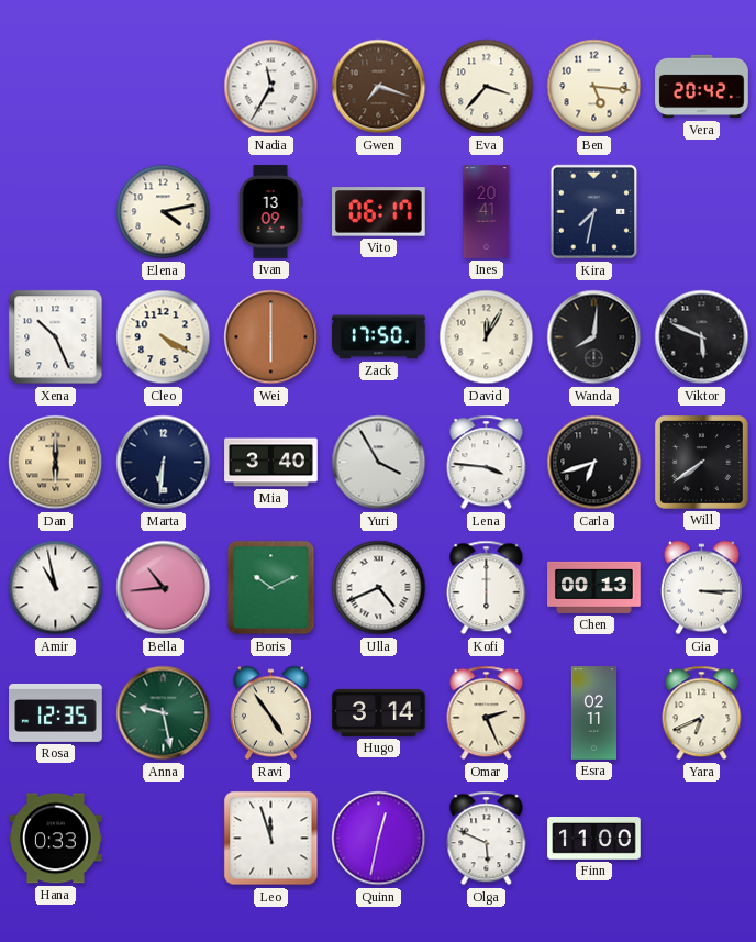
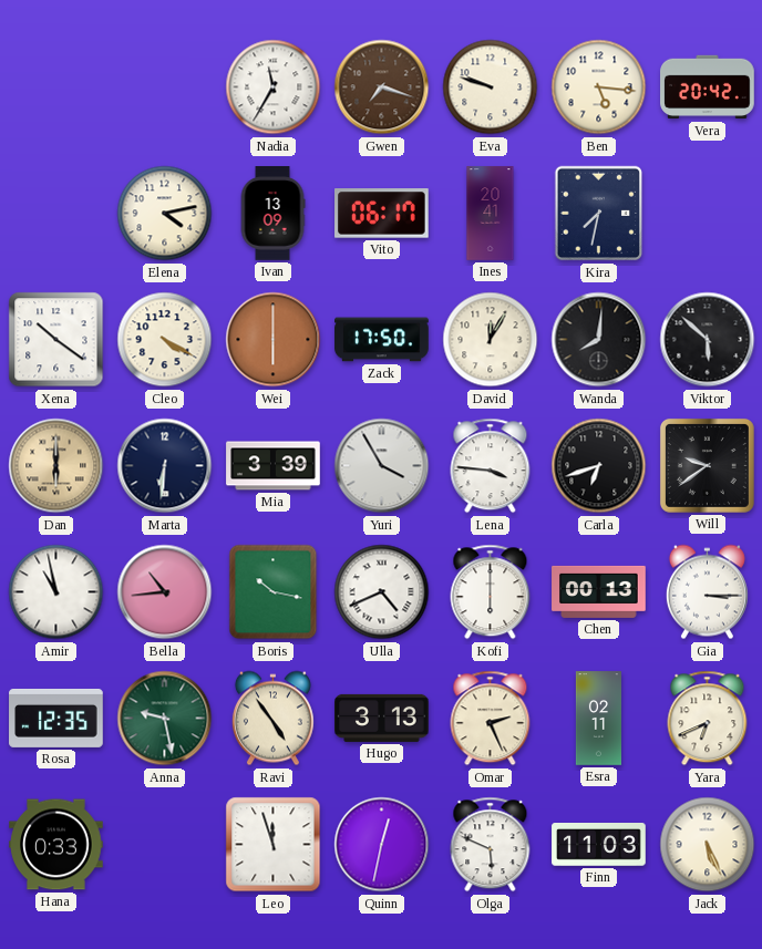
Eva: 3:37 -> 9:48
Xena: 10:26 -> 10:21
Viktor: 5:49 -> 5:52
Mia: 3:40 -> 3:39
Will: 7:39 -> 9:39
Boris: 10:11 -> 10:17
Hugo: 3:14 -> 3:13
Finn: 11:00 -> 11:03
Jack: none -> 5:26
